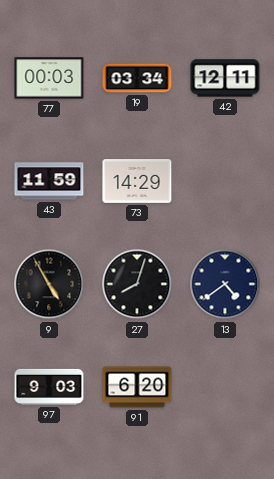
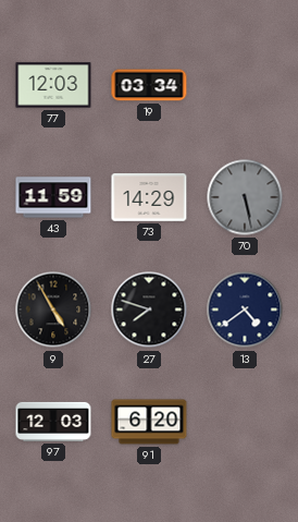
77: 00:03 -> 12:03
42: 12:11 -> none
70: none -> 5:28
27: 8:03 -> 7:48
97: 9:03 -> 12:03
